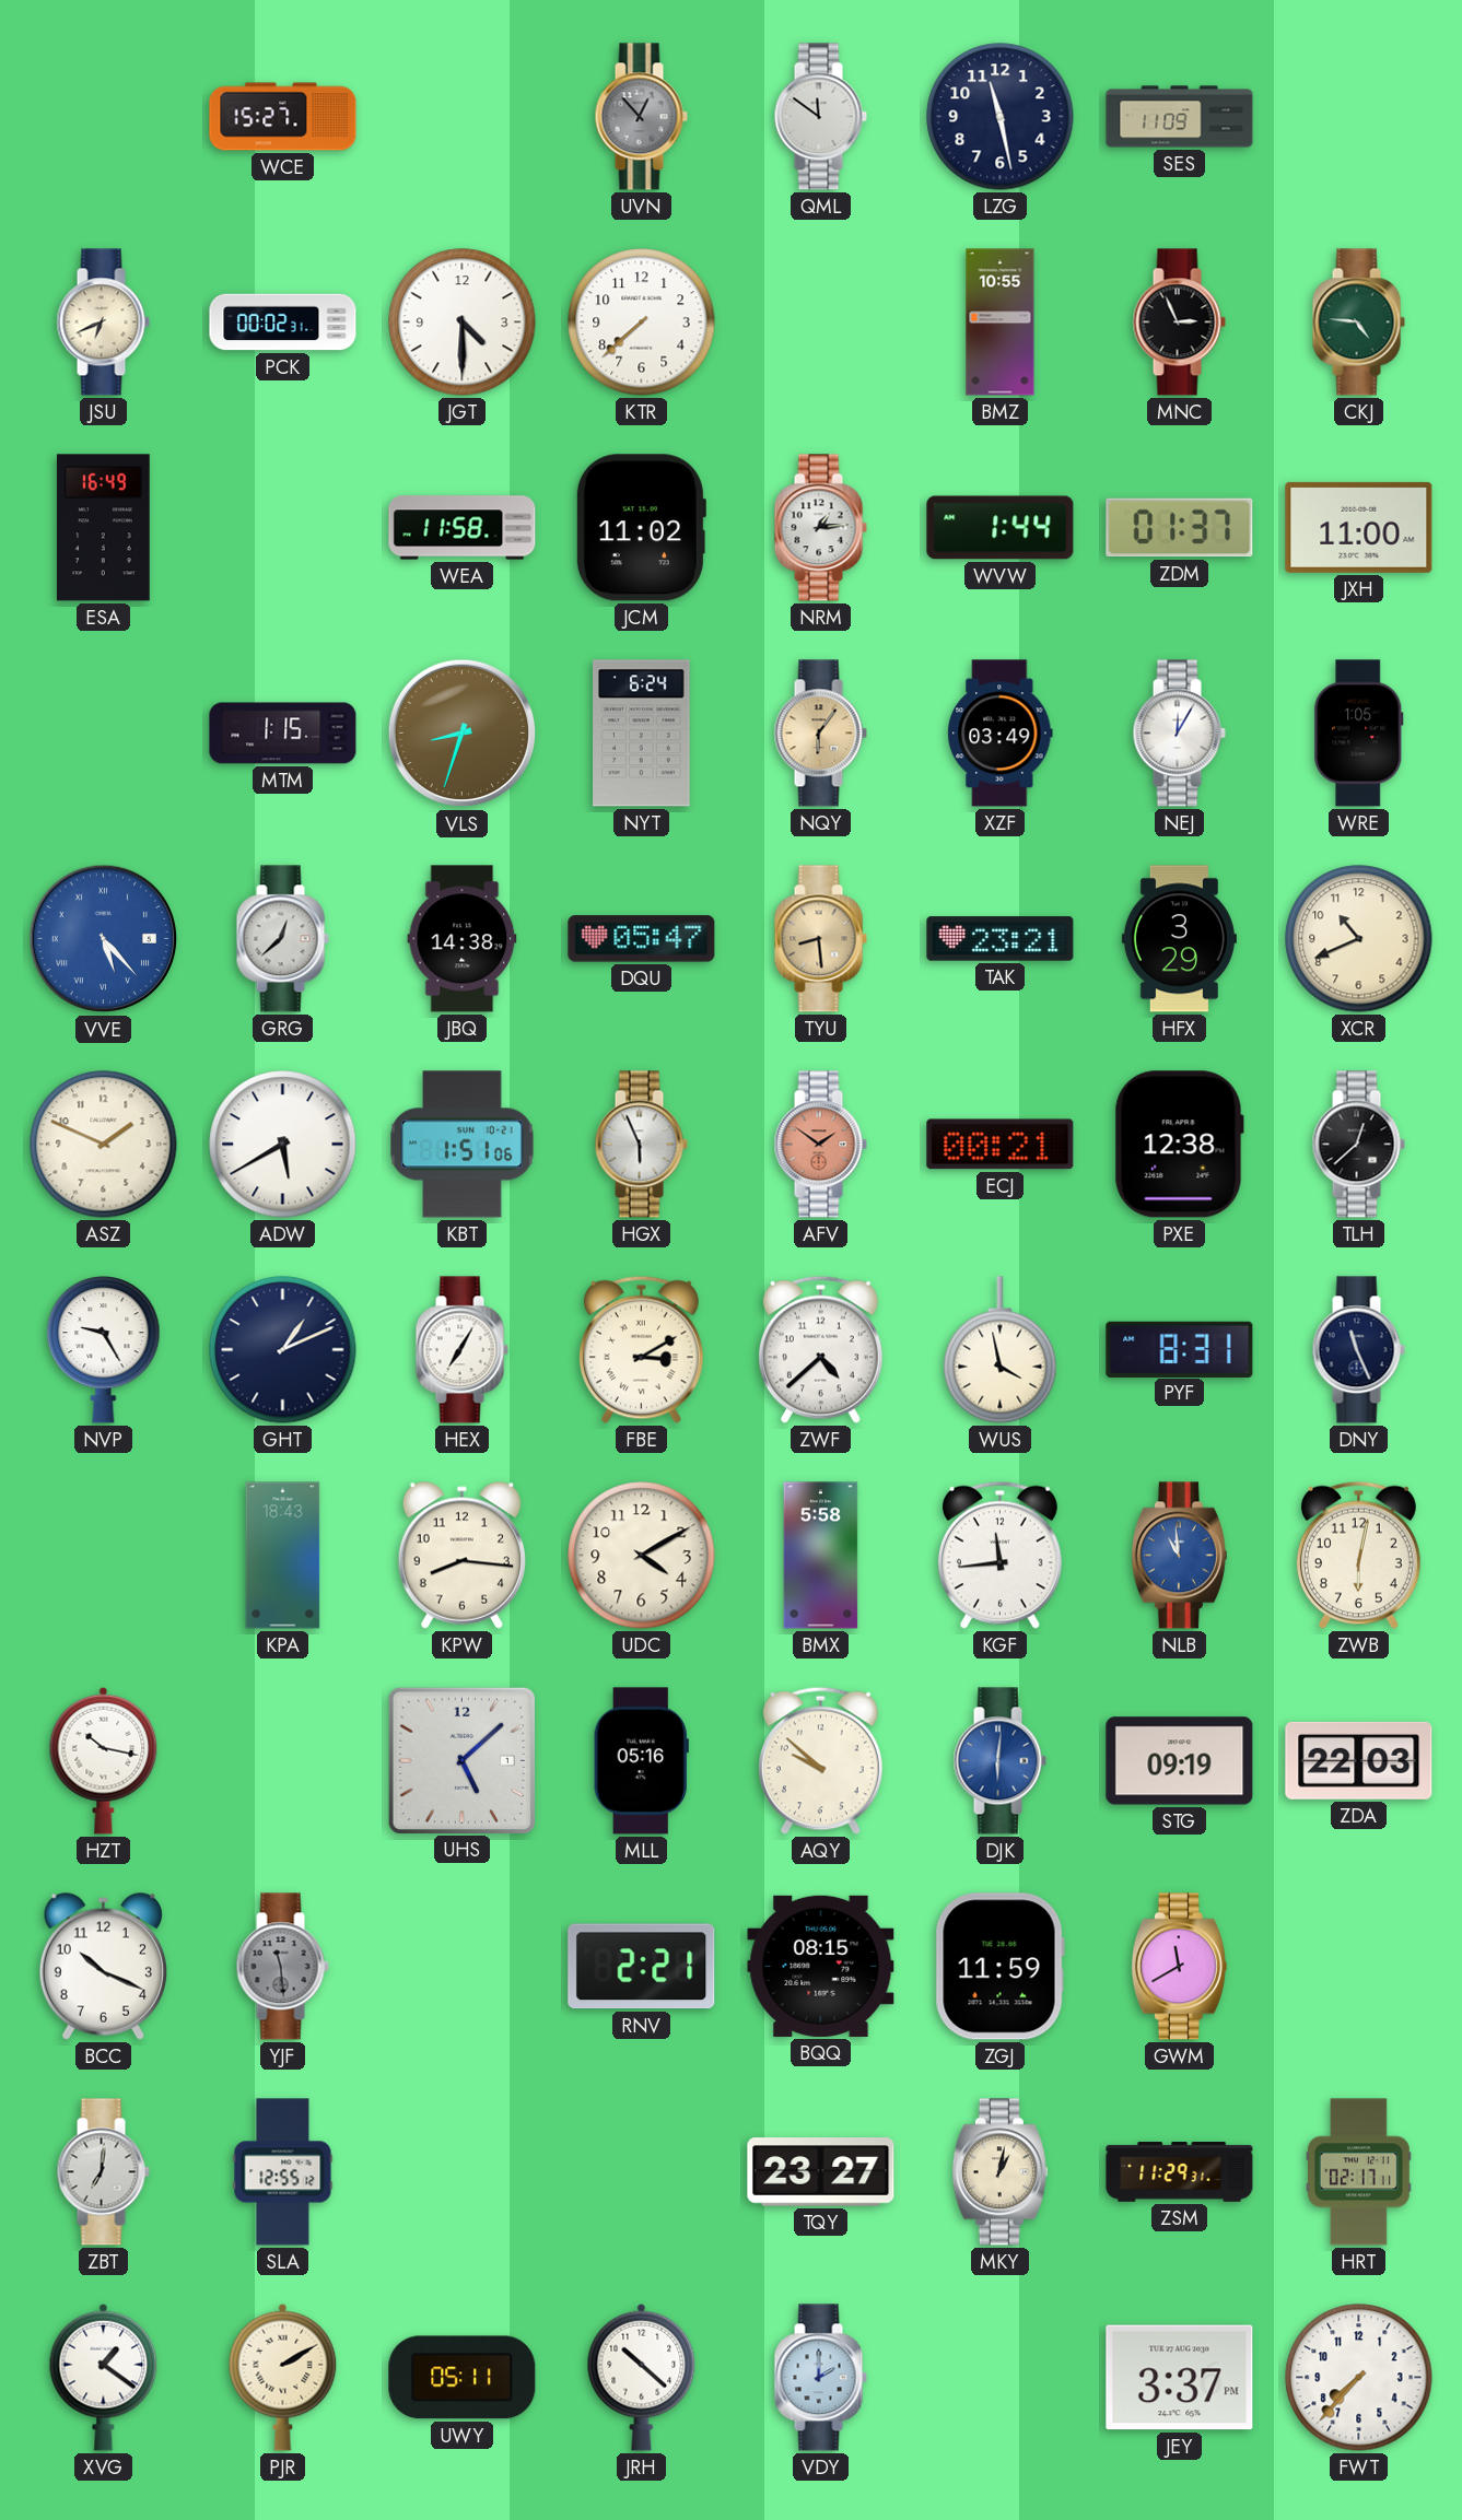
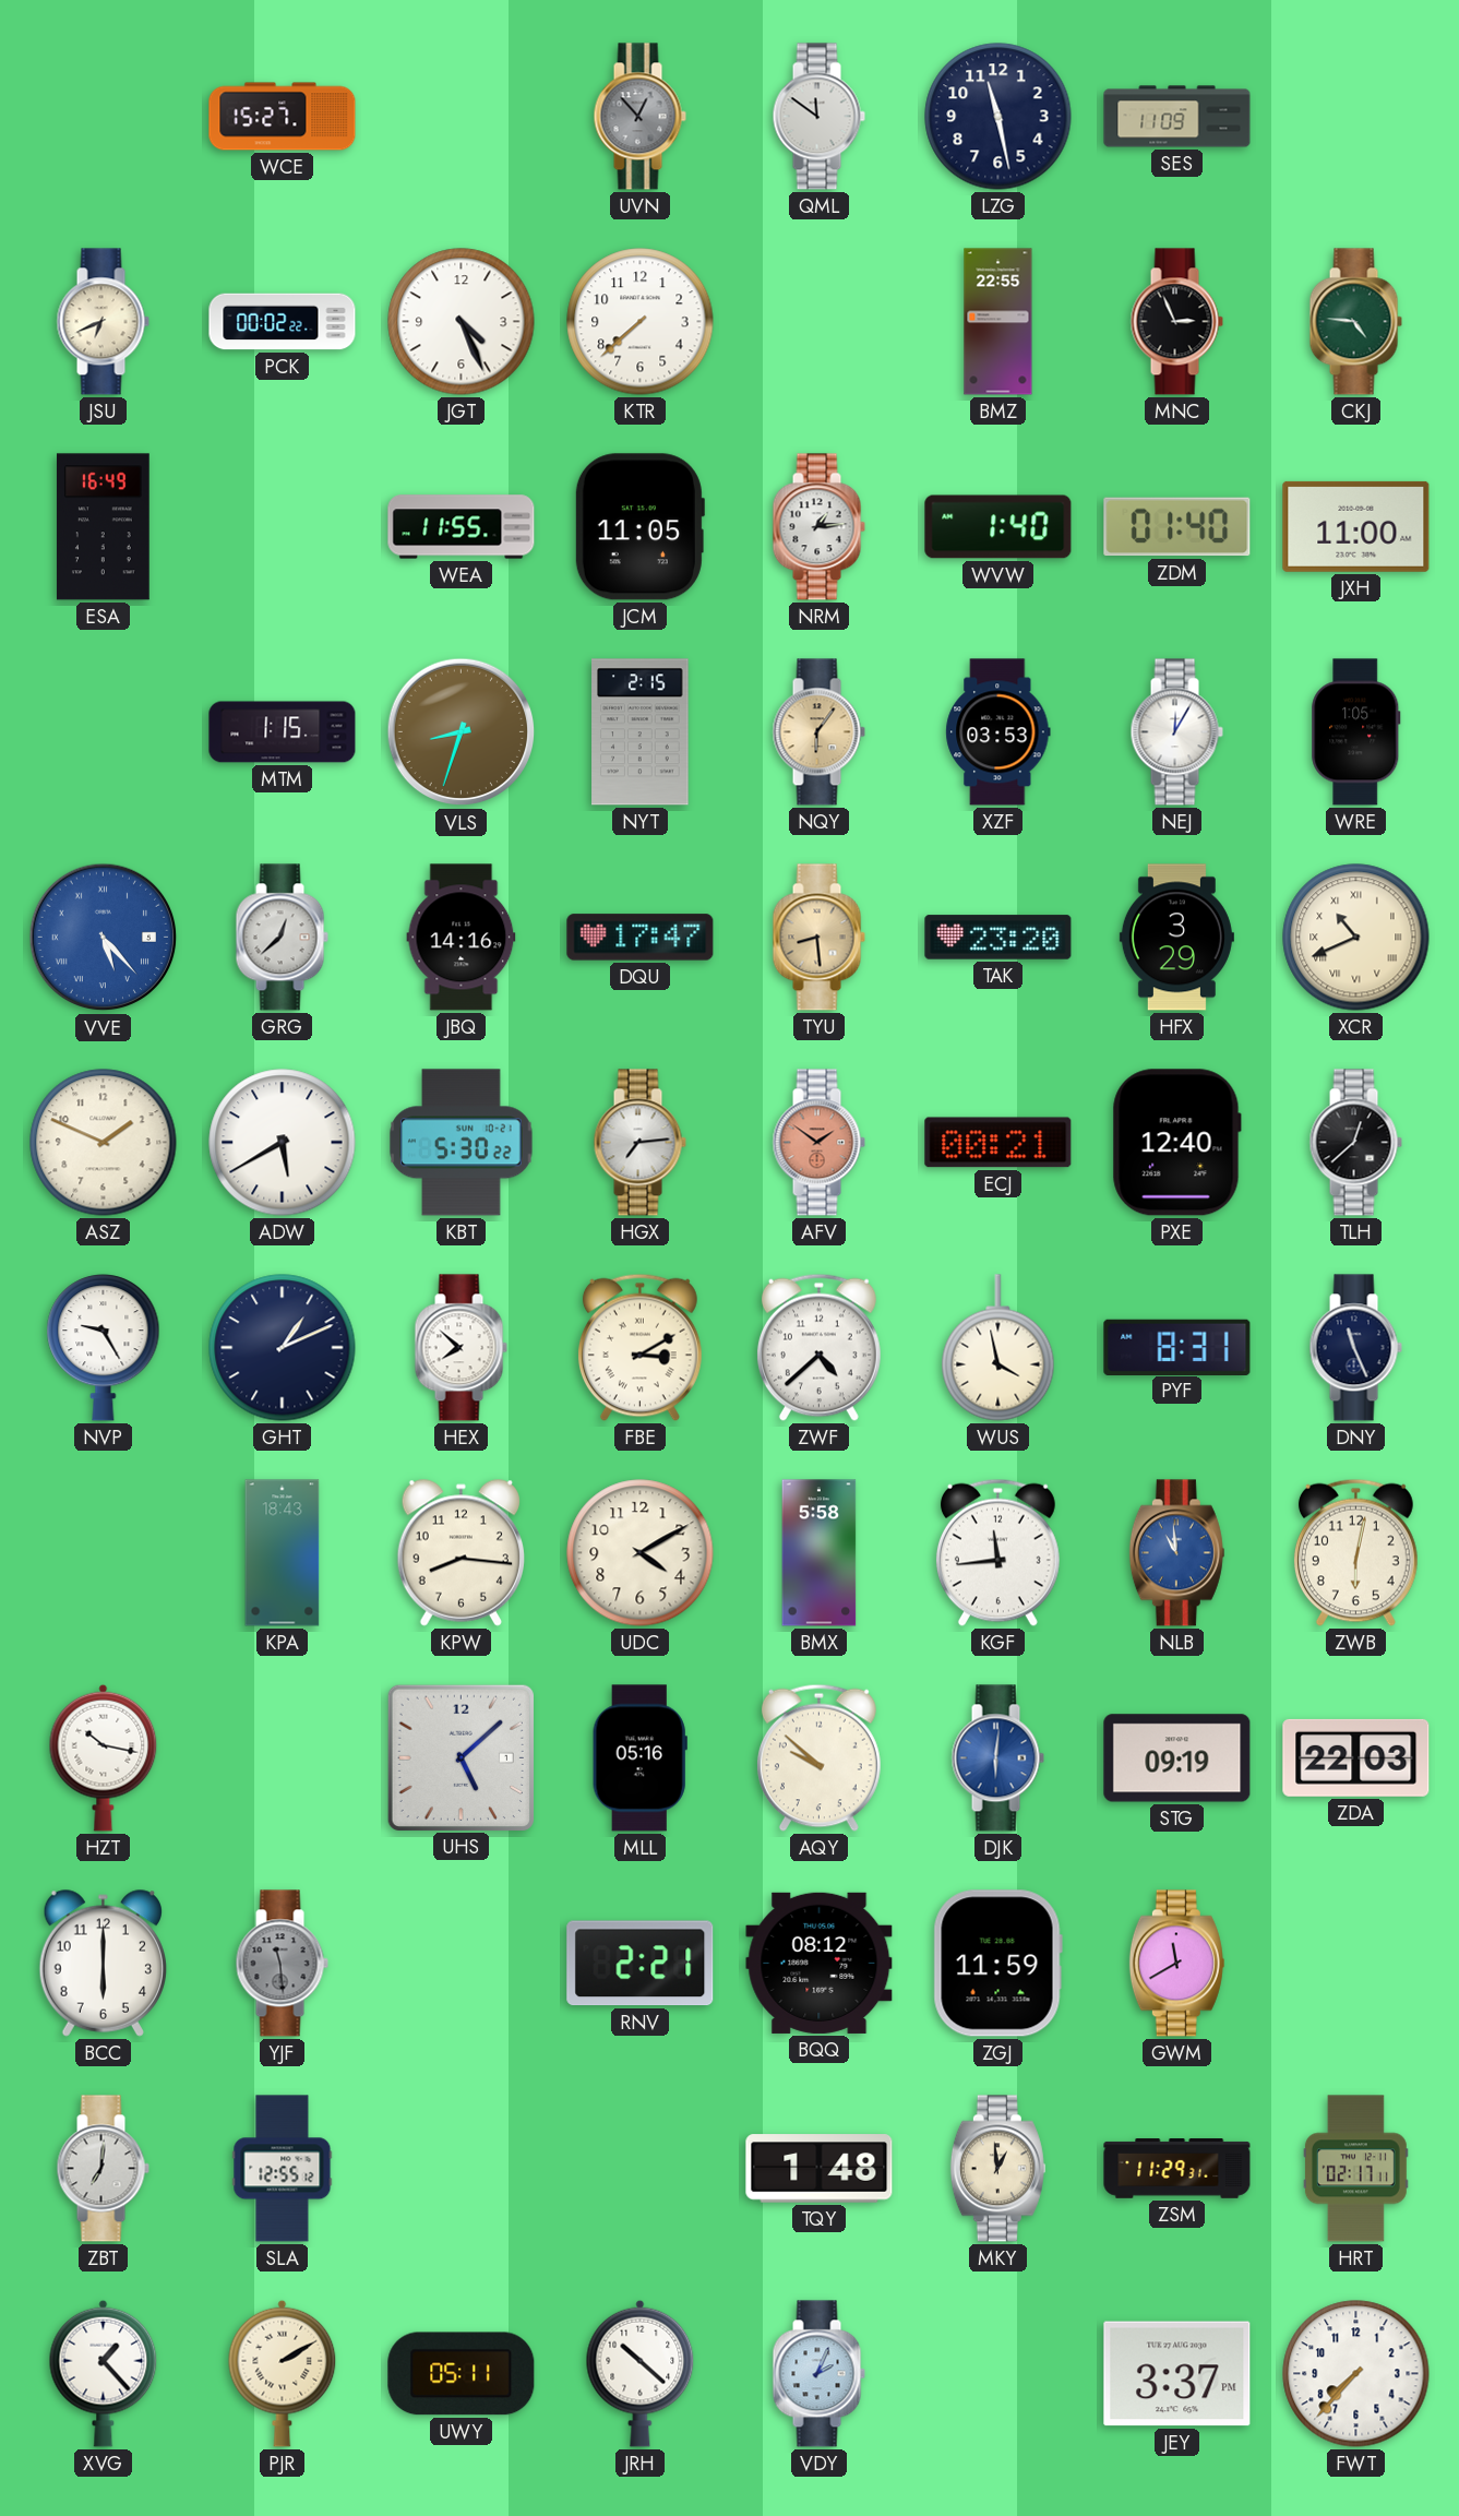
PCK: 00:02:31 -> 00:02:22
JGT: 4:30 -> 4:26
BMZ: 10:55 -> 22:55
WEA: 11:58 -> 11:55
JCM: 11:02 -> 11:05
WVW: 1:44 -> 1:40
ZDM: 01:37 -> 01:40
NYT: 6:24 -> 2:15
XZF: 03:49 -> 03:53
JBQ: 14:38 -> 14:16
DQU: 05:47 -> 17:47
TAK: 23:21 -> 23:20
XCR numerals: Arabic -> Roman
KBT: 1:51 -> 5:30
HGX: 5:56 -> 7:14
PXE: 12:38 -> 12:40
HEX: 7:05 -> 7:52
BCC: 10:19 -> 6:00
BQQ: 08:15 -> 08:12
TQY: 23:27 -> 1:48
MKY: 1:02 -> 12:59
XVG: 1:21 -> 1:23
VDY: 2:00 -> 2:04
